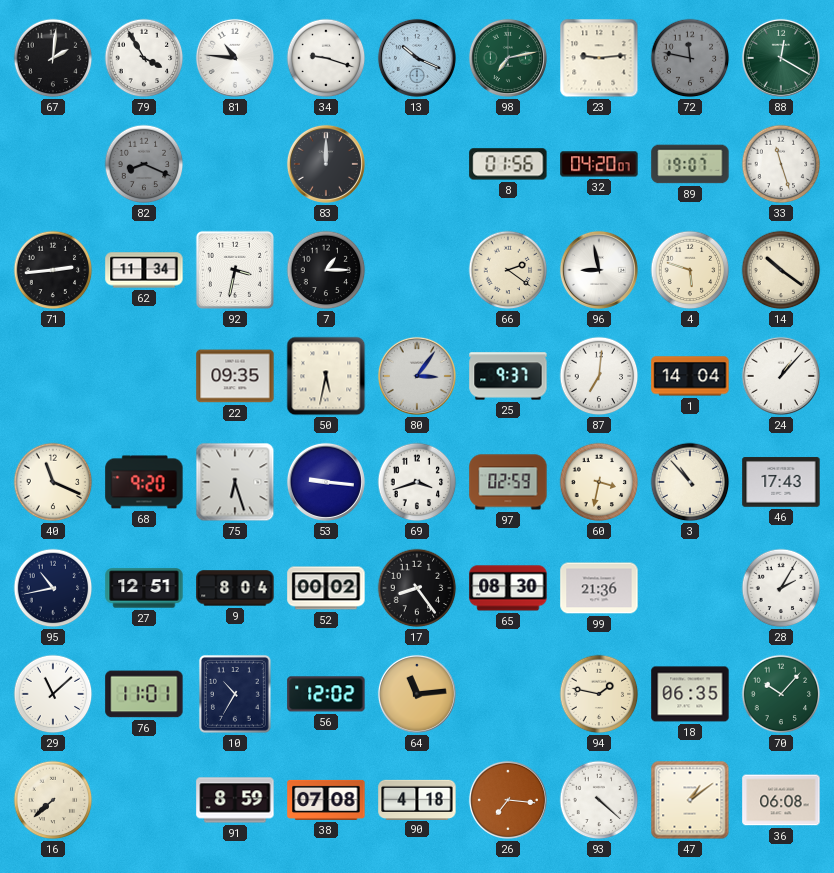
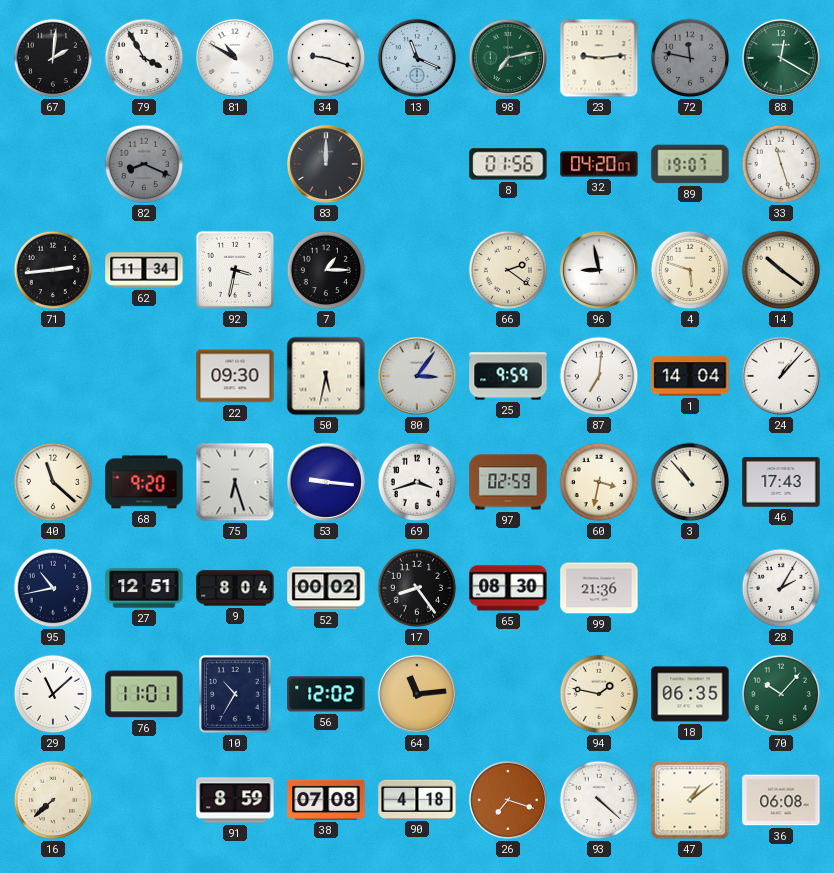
81: 10:46 -> 10:50
13: 10:19 -> 11:19
22: 09:35 -> 09:30
25: 9:37 -> 9:59
40: 11:19 -> 11:22
26: 7:16 -> 7:18
